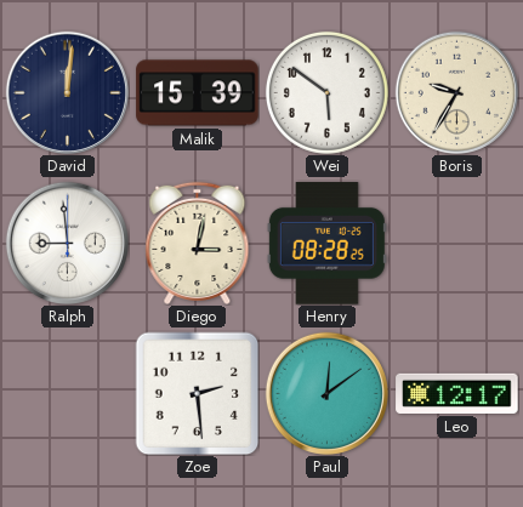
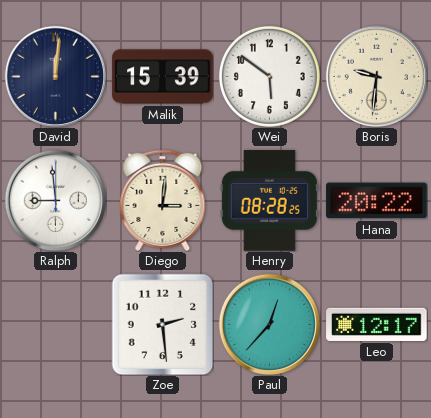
Boris: 9:35 -> 9:31
Diego: 3:02 -> 3:01
Hana: none -> 20:22
Paul: 12:09 -> 12:37
